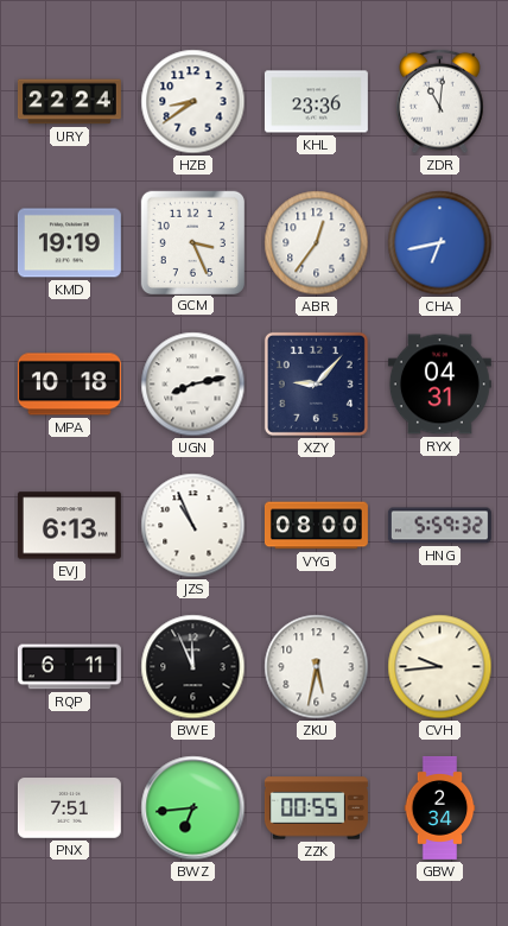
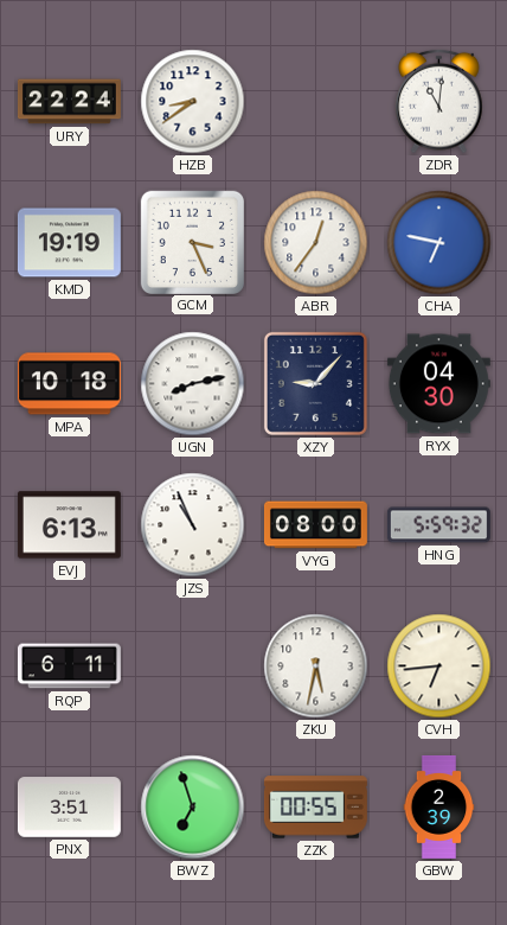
KHL: 23:36 -> none
CHA: 6:43 -> 6:47
RYX: 04:31 -> 04:30
BWE: 11:56 -> none
CVH: 9:44 -> 6:44
PNX: 7:51 -> 3:51
BWZ: 6:44 -> 6:57
GBW: 2:34 -> 2:39
